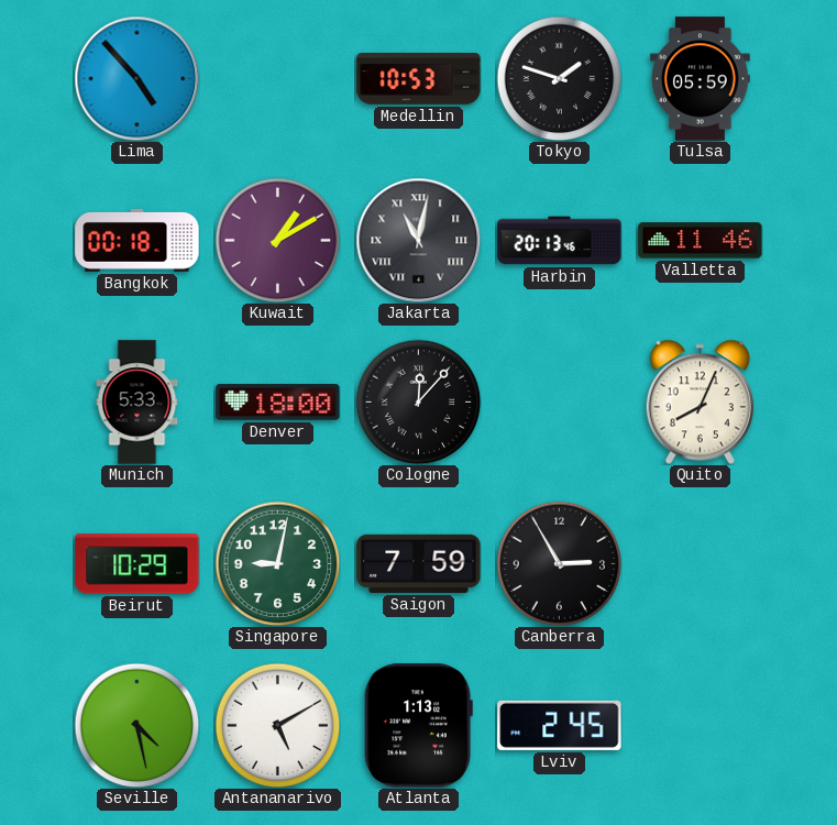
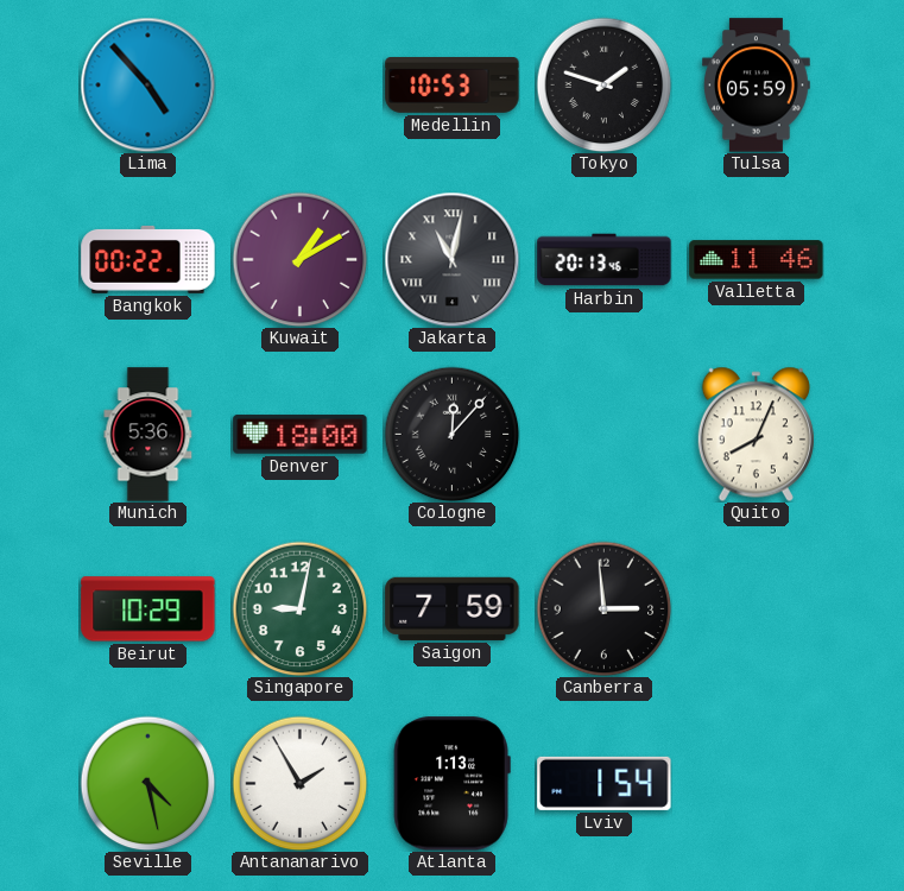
Bangkok: 00:18 -> 00:22
Munich: 5:33 -> 5:36
Canberra: 2:55 -> 2:59
Antananarivo: 5:10 -> 1:55
Lviv: 2:45 -> 1:54
